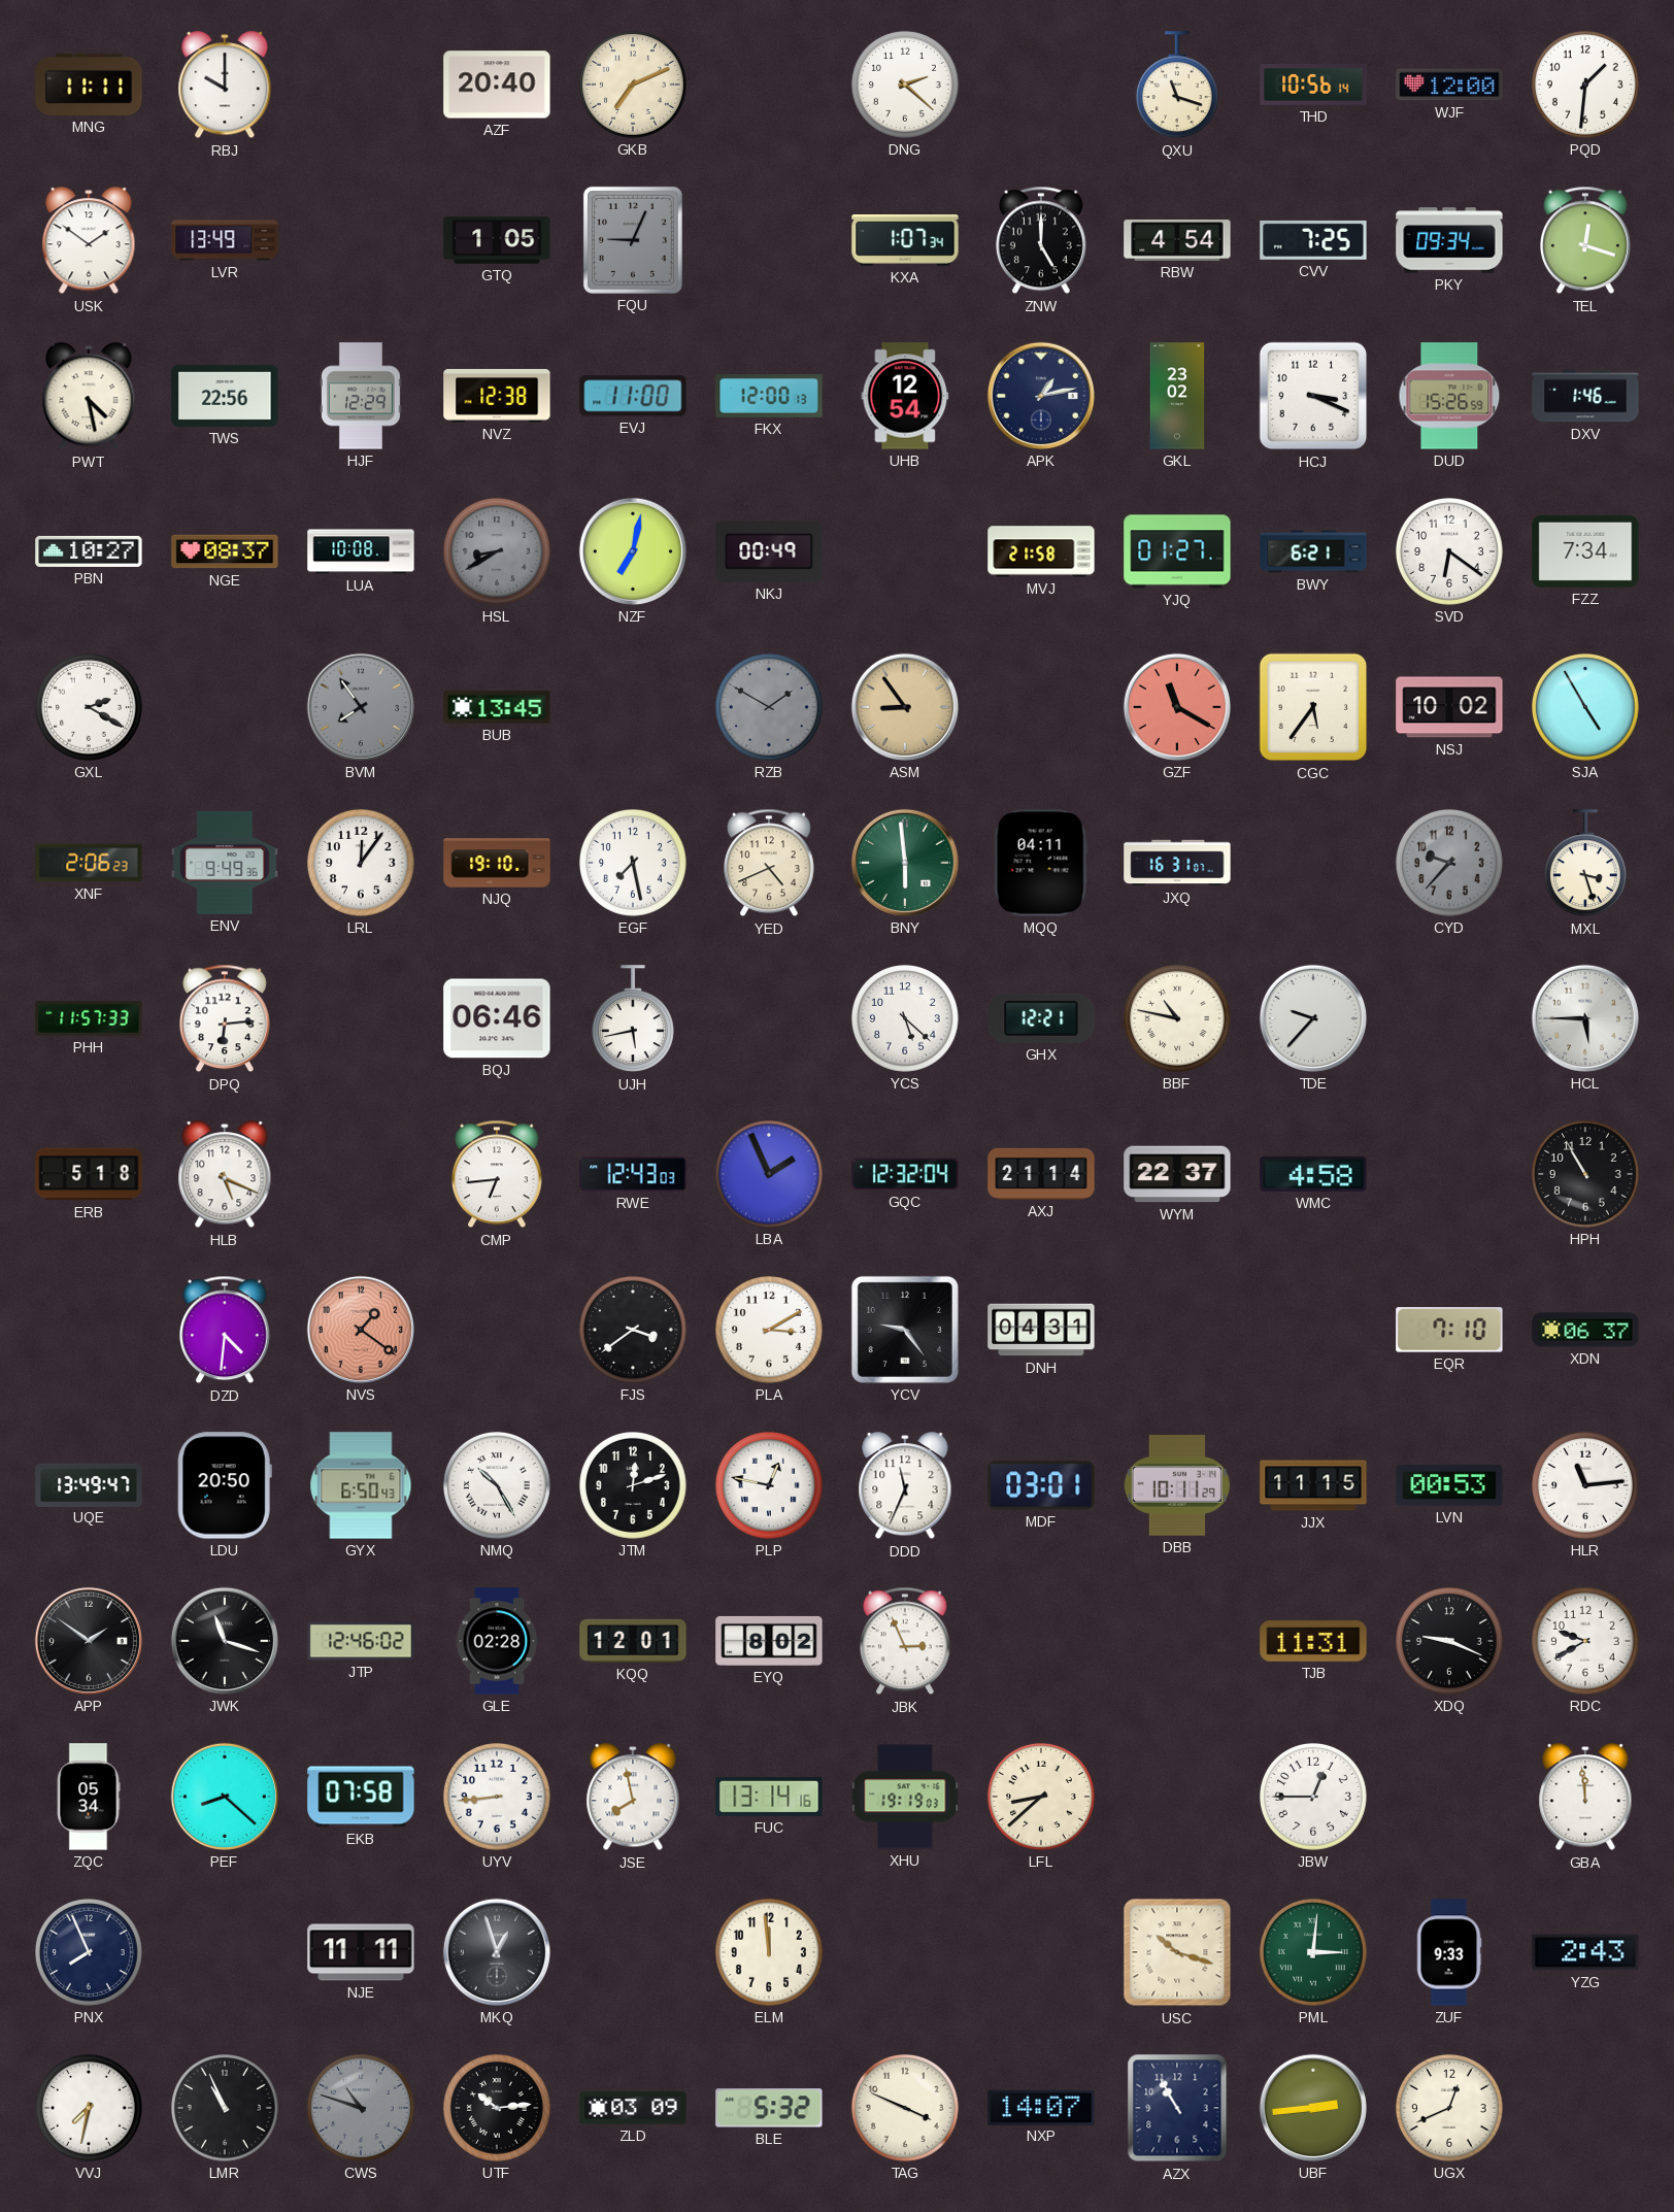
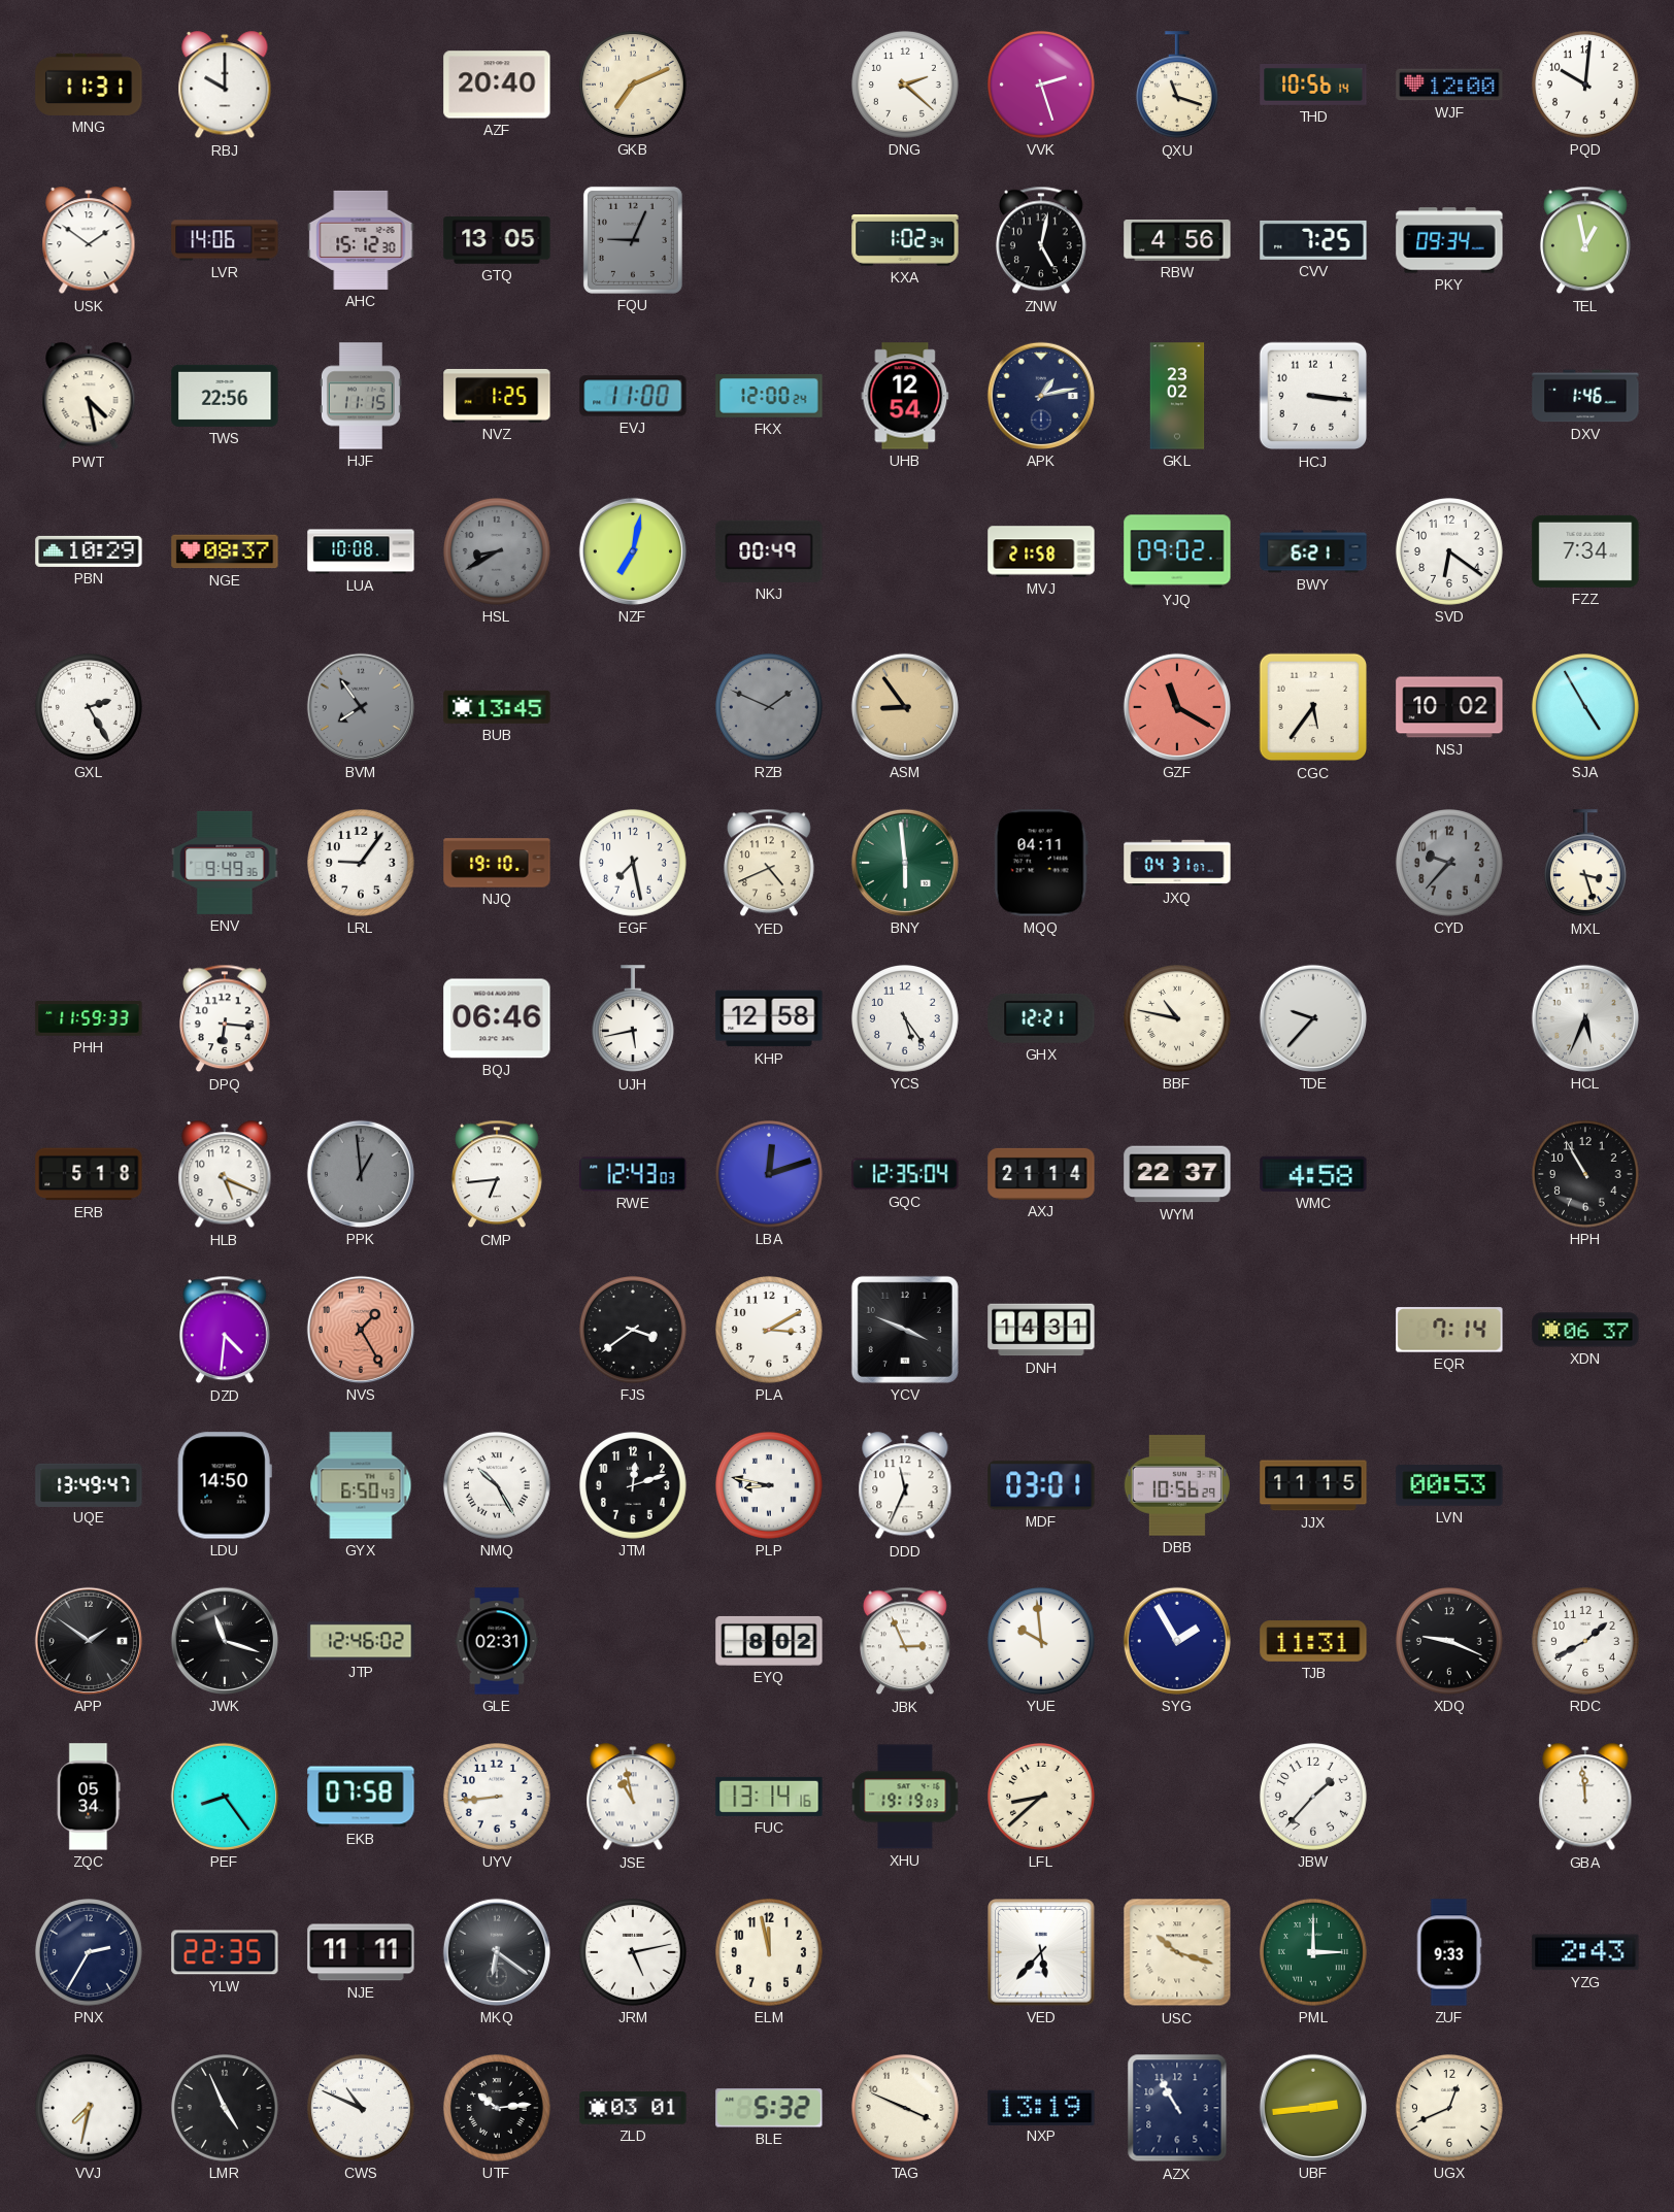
MNG: 11:11 -> 11:31
VVK: none -> 2:27
PQD: 1:31 -> 10:01
LVR: 13:49 -> 14:06
AHC: none -> 15:12
GTQ: 1:05 -> 13:05
KXA: 1:07 -> 1:02
ZNW: 5:00 -> 5:02
RBW: 4:54 -> 4:56
TEL: 12:18 -> 12:58
HJF: 12:29 -> 11:15
NVZ: 12:38 -> 1:25
FKX: 12:00:13 -> 12:00:24
HCJ: 3:19 -> 3:16
DUD: 15:26 -> none
PBN: 10:27 -> 10:29
YJQ: 01:27 -> 09:02
GXL: 2:20 -> 2:25
RZB: 1:50 -> 1:49
XNF: 2:06 -> none
LRL: 12:06 -> 9:06
JXQ: 16:31 -> 04:31
PHH: 11:57 -> 11:59
DPQ: 6:14 -> 6:16
KHP: none -> 12:58
YCS: 5:22 -> 5:24
HCL: 5:45 -> 5:34
PPK: none -> 12:59
LBA: 1:56 -> 12:12
GQC: 12:32 -> 12:35
NVS: 1:21 -> 1:25
YCV: 9:24 -> 3:49
DNH: 04:31 -> 14:31
EQR: 7:10 -> 7:14
LDU: 20:50 -> 14:50
PLP: 12:47 -> 8:47
DBB: 10:11 -> 10:56
HLR: 11:14 -> none
GLE: 02:28 -> 02:31
KQQ: 12:01 -> none
YUE: none -> 9:59
SYG: none -> 1:55
RDC: 9:40 -> 1:40
PEF: 8:22 -> 8:24
JSE: 7:58 -> 10:58
JBW: 12:45 -> 1:37
PNX: 7:56 -> 2:35
YLW: none -> 22:35
MKQ: 12:57 -> 6:21
JRM: none -> 5:13
ELM: 11:59 -> 11:58
VED: none -> 5:37
PML: 3:01 -> 3:00
LMR: 10:56 -> 4:56
CWS: 10:48 -> 10:49
CWS dial: grey -> white
ZLD: 03:09 -> 03:01
NXP: 14:07 -> 13:19
